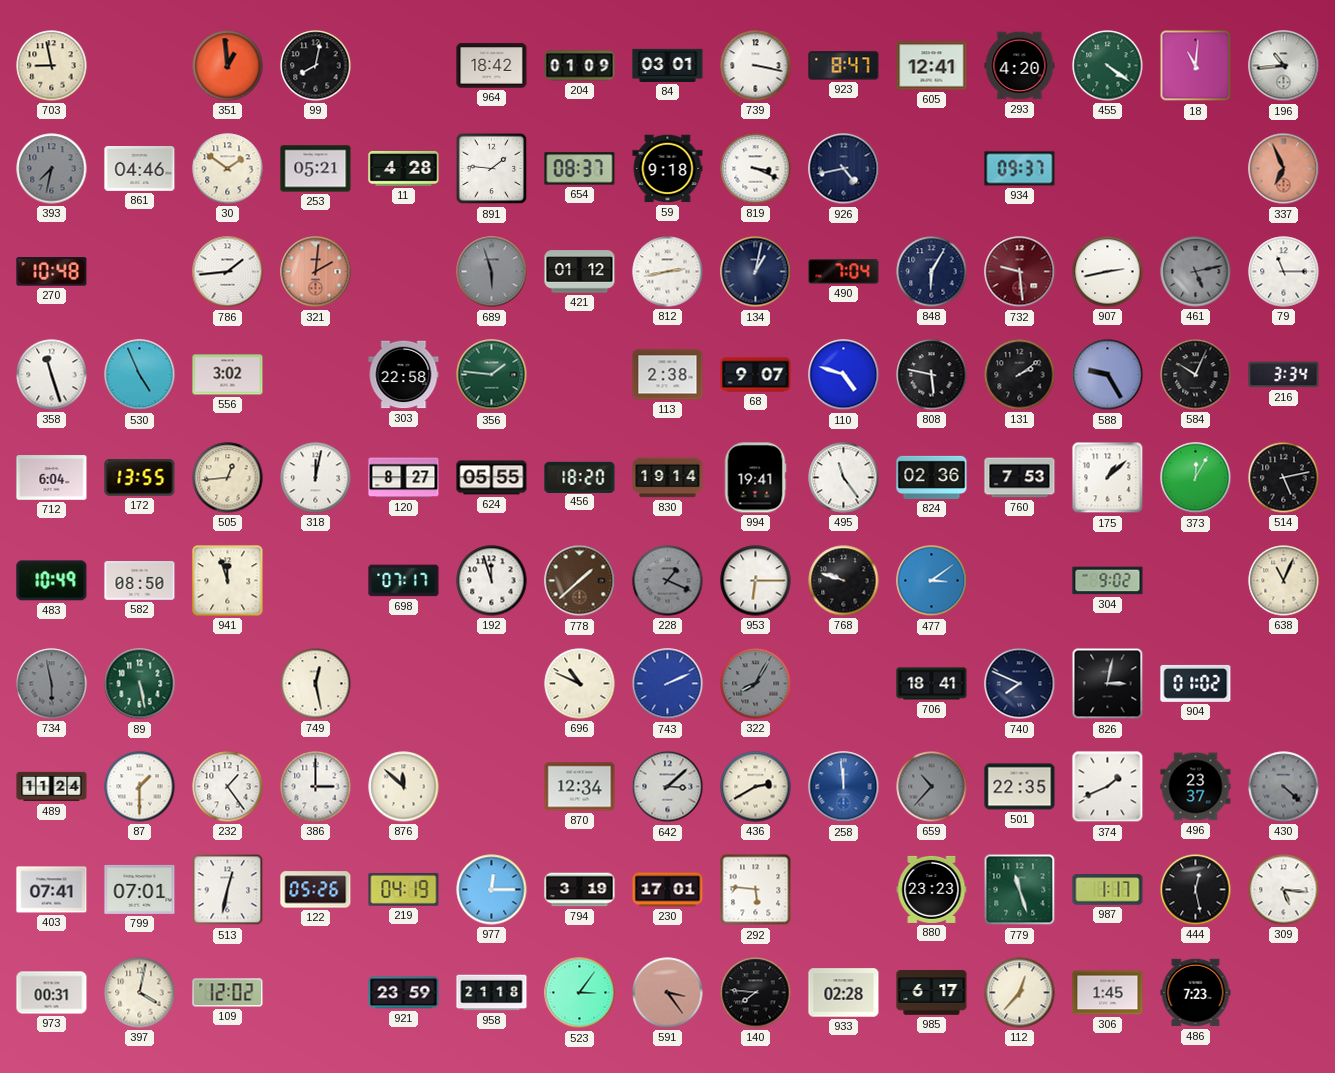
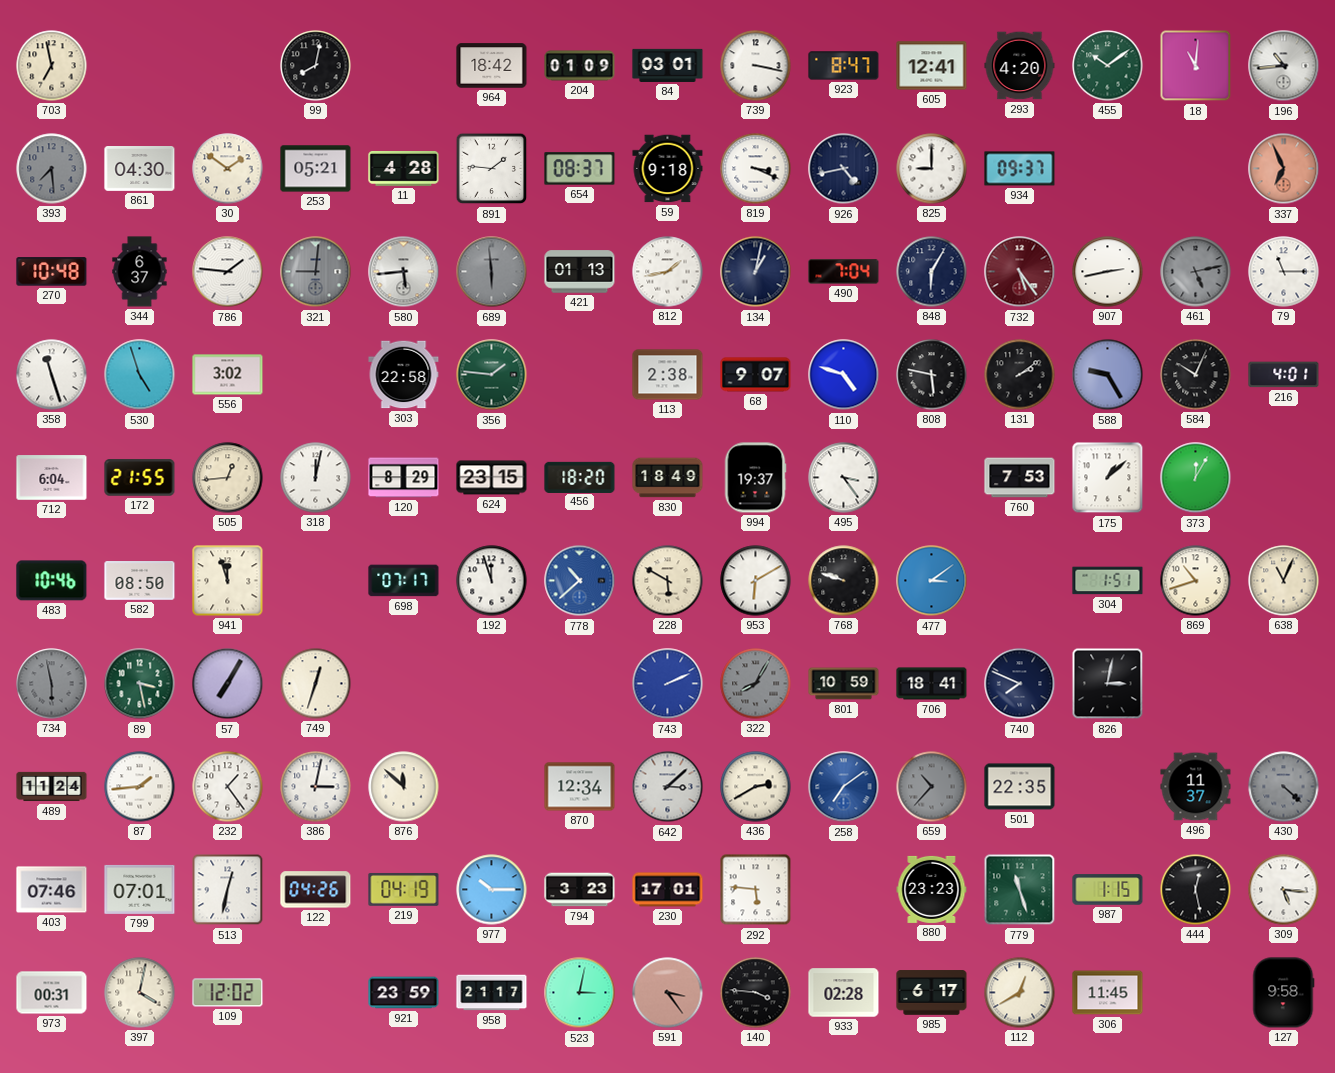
703: 8:58 -> 6:58
351: 12:59 -> none
455: 4:21 -> 10:09
393: 7:32 -> 7:29
861: 04:46 -> 04:30
825: none -> 9:00
344: none -> 6:37
786: 1:44 -> 1:46
321: 2:01 -> 9:01
321 dial: salmon -> grey
580: none -> 5:44
689: 5:57 -> 5:59
421: 01:12 -> 01:13
812: 2:43 -> 1:43
732: 9:29 -> 5:24
530: 4:56 -> 4:57
216: 3:34 -> 4:01
172: 13:55 -> 21:55
120: 8:27 -> 8:29
624: 05:55 -> 23:15
830: 19:14 -> 18:49
994: 19:41 -> 19:37
495: 11:24 -> 3:24
824: 02:36 -> none
514: 5:13 -> none
483: 10:49 -> 10:46
778: 1:38 -> 10:38
778 dial: brown -> blue
228: 1:19 -> 5:50
228 dial: grey -> cream
953: 6:15 -> 6:10
304: 9:02 -> 1:51
869: none -> 10:42
89: 5:28 -> 3:28
57: none -> 7:05
749: 12:28 -> 12:33
696: 10:49 -> none
801: none -> 10:59
904: 01:02 -> none
87: 1:30 -> 1:44
386: 3:00 -> 3:02
258: 11:59 -> 7:09
374: 1:41 -> none
496: 23:37 -> 11:37
403: 07:41 -> 07:46
122: 05:26 -> 04:26
977: 12:15 -> 10:15
794: 3:19 -> 3:23
987: 1:17 -> 1:15
958: 21:18 -> 21:17
523: 3:06 -> 3:02
140: 7:46 -> 3:46
112: 12:37 -> 12:40
306: 1:45 -> 11:45
486: 7:23 -> none
127: none -> 9:58
